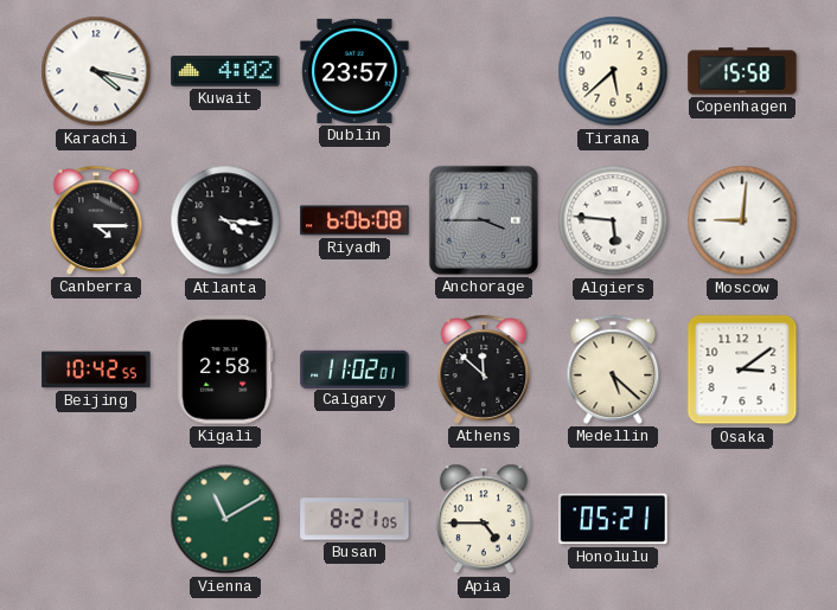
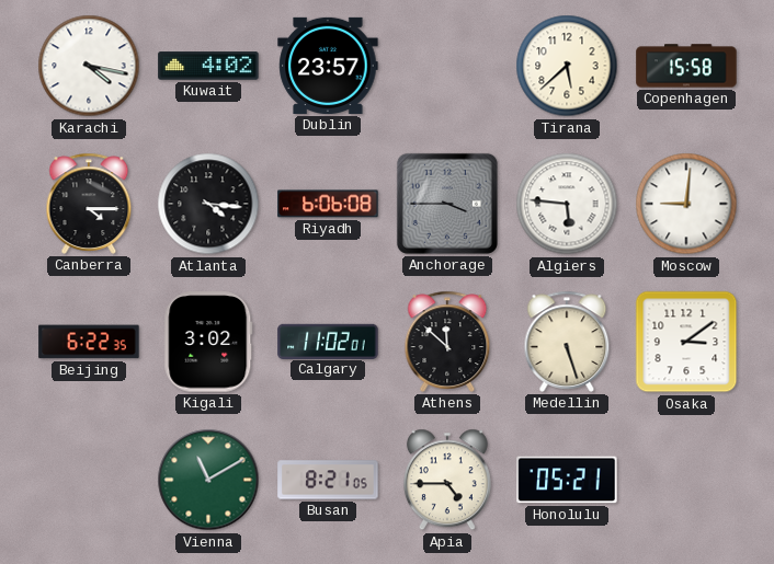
Beijing: 10:42 -> 6:22
Kigali: 2:58 -> 3:02
Medellin: 5:22 -> 5:27
